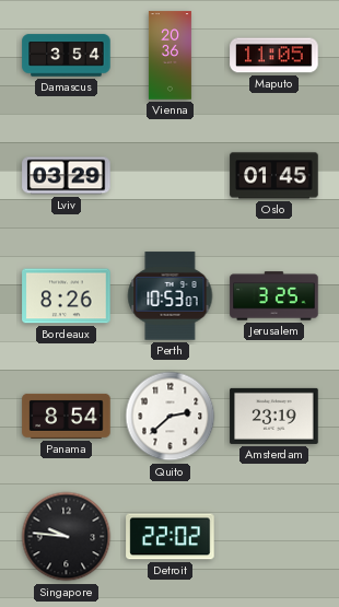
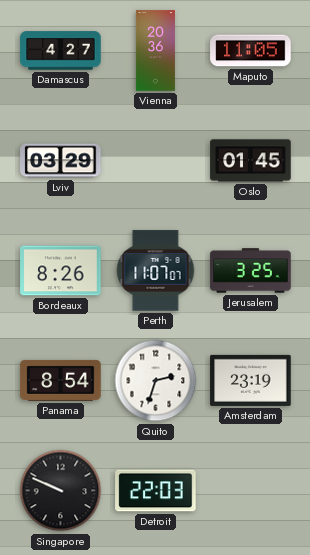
Damascus: 3:54 -> 4:27
Perth: 10:53 -> 11:07
Quito: 2:38 -> 2:33
Singapore: 9:46 -> 9:49
Detroit: 22:02 -> 22:03
